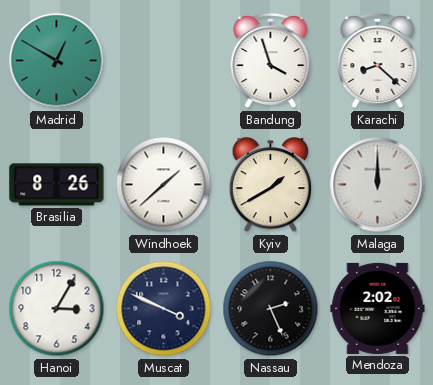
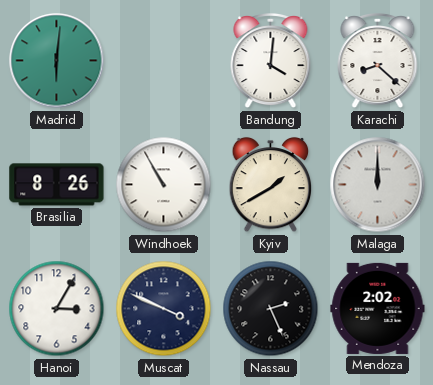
Madrid: 12:50 -> 6:01
Bandung: 3:57 -> 4:01
Windhoek: 1:38 -> 10:55
